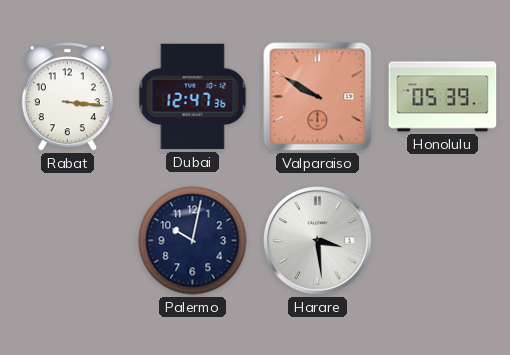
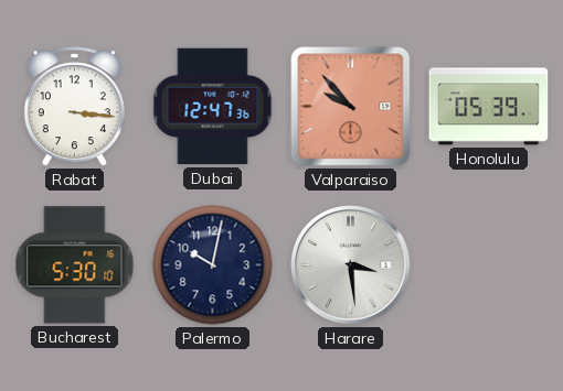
Valparaiso: 9:50 -> 9:53
Bucharest: none -> 5:30
